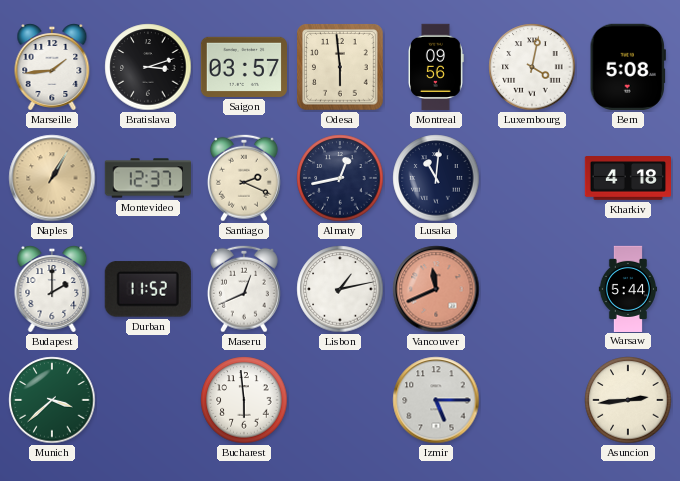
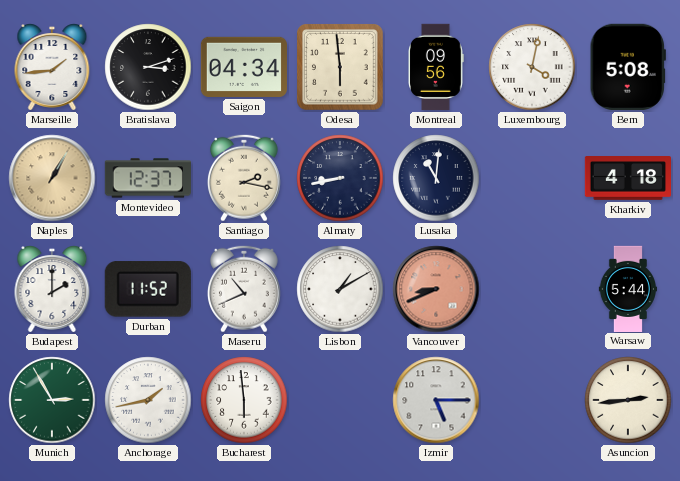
Saigon: 03:57 -> 04:34
Santiago: 2:19 -> 2:17
Almaty: 12:43 -> 8:43
Maseru: 12:41 -> 10:41
Lisbon: 1:13 -> 1:10
Vancouver: 11:41 -> 8:41
Munich: 3:38 -> 2:55
Anchorage: none -> 1:43
